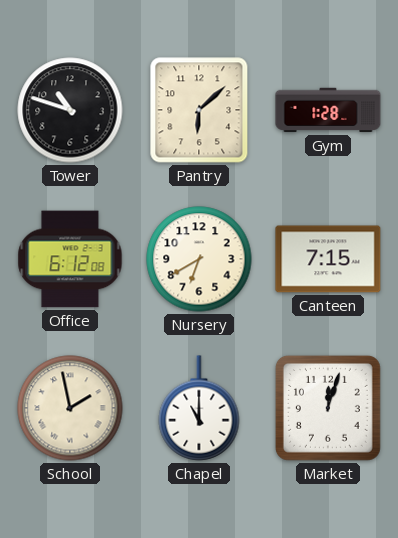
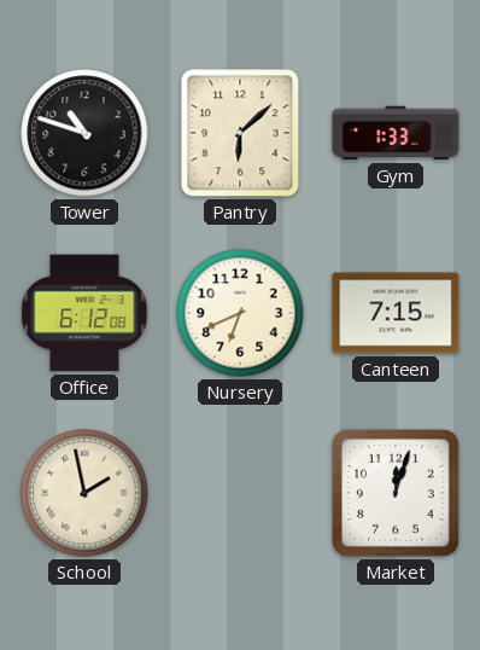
Gym: 1:28 -> 1:33
Nursery: 6:40 -> 6:41
Chapel: 11:00 -> none
